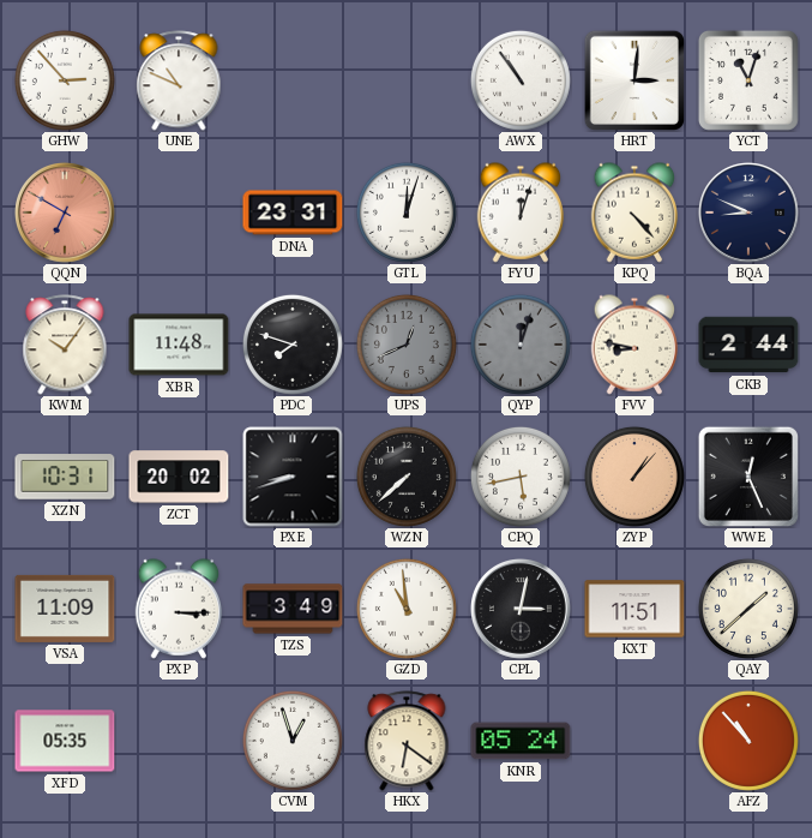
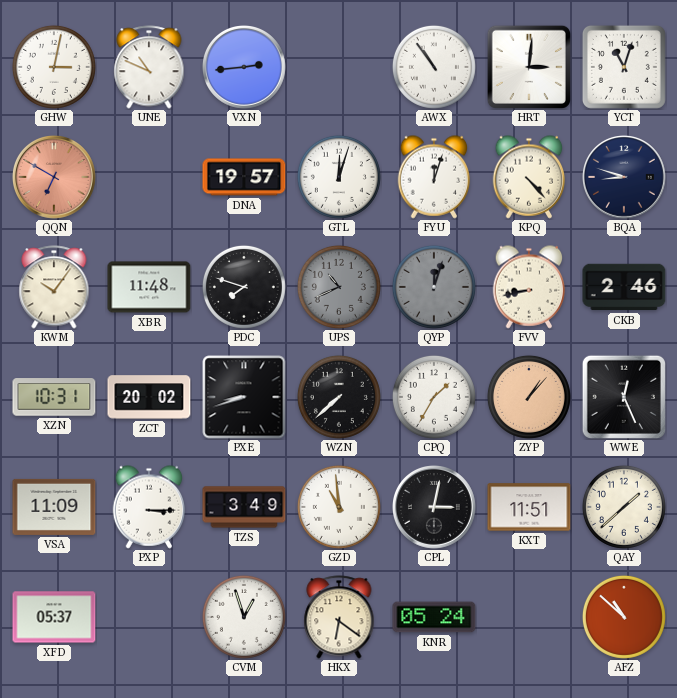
GHW: 2:53 -> 3:02
VXN: none -> 2:44
DNA: 23:31 -> 19:57
BQA: 8:49 -> 8:48
UPS: 12:41 -> 10:41
FVV: 8:47 -> 8:43
CKB: 2:44 -> 2:46
CPQ: 5:43 -> 1:35
XFD: 05:35 -> 05:37
AFZ: 10:53 -> 10:52
